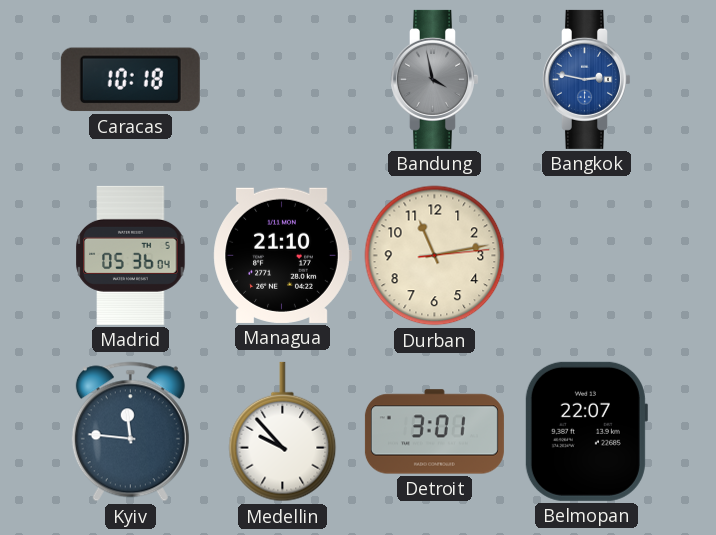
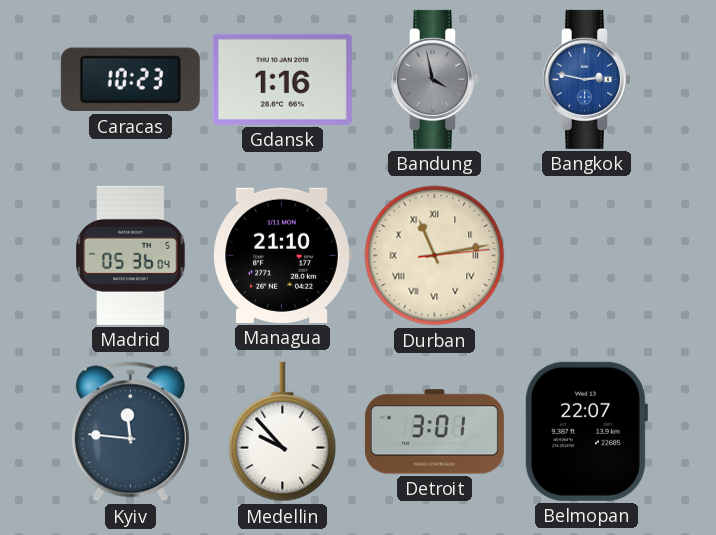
Caracas: 10:18 -> 10:23
Gdansk: none -> 1:16
Durban numerals: Arabic -> Roman
